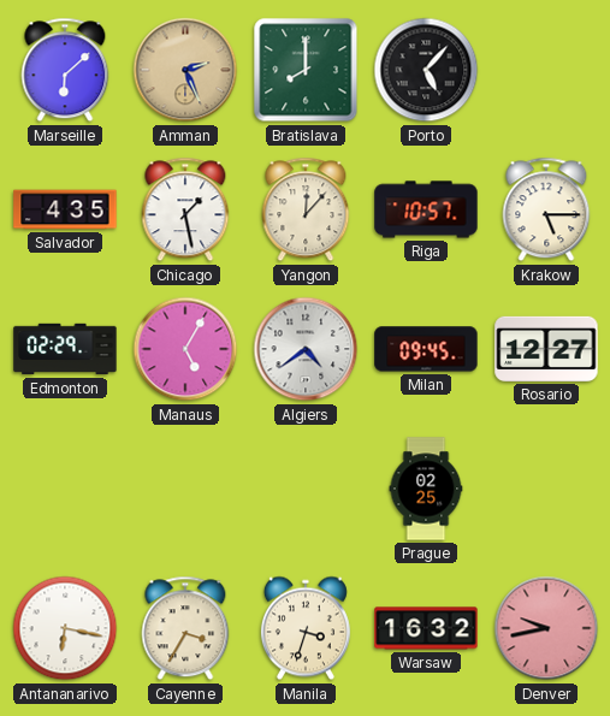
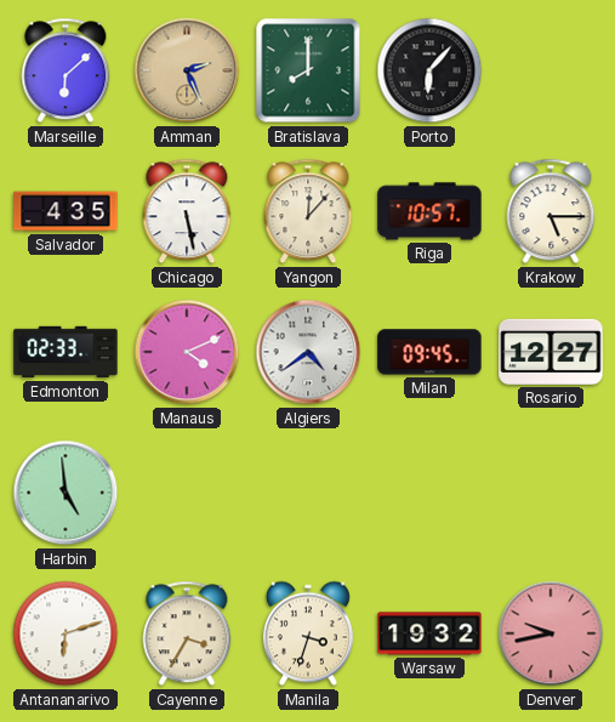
Porto: 5:07 -> 6:07
Chicago: 1:28 -> 5:28
Edmonton: 02:29 -> 02:33
Manaus: 5:05 -> 4:11
Harbin: none -> 4:59
Prague: 02:25 -> none
Antananarivo: 6:17 -> 6:12
Warsaw: 16:32 -> 19:32
